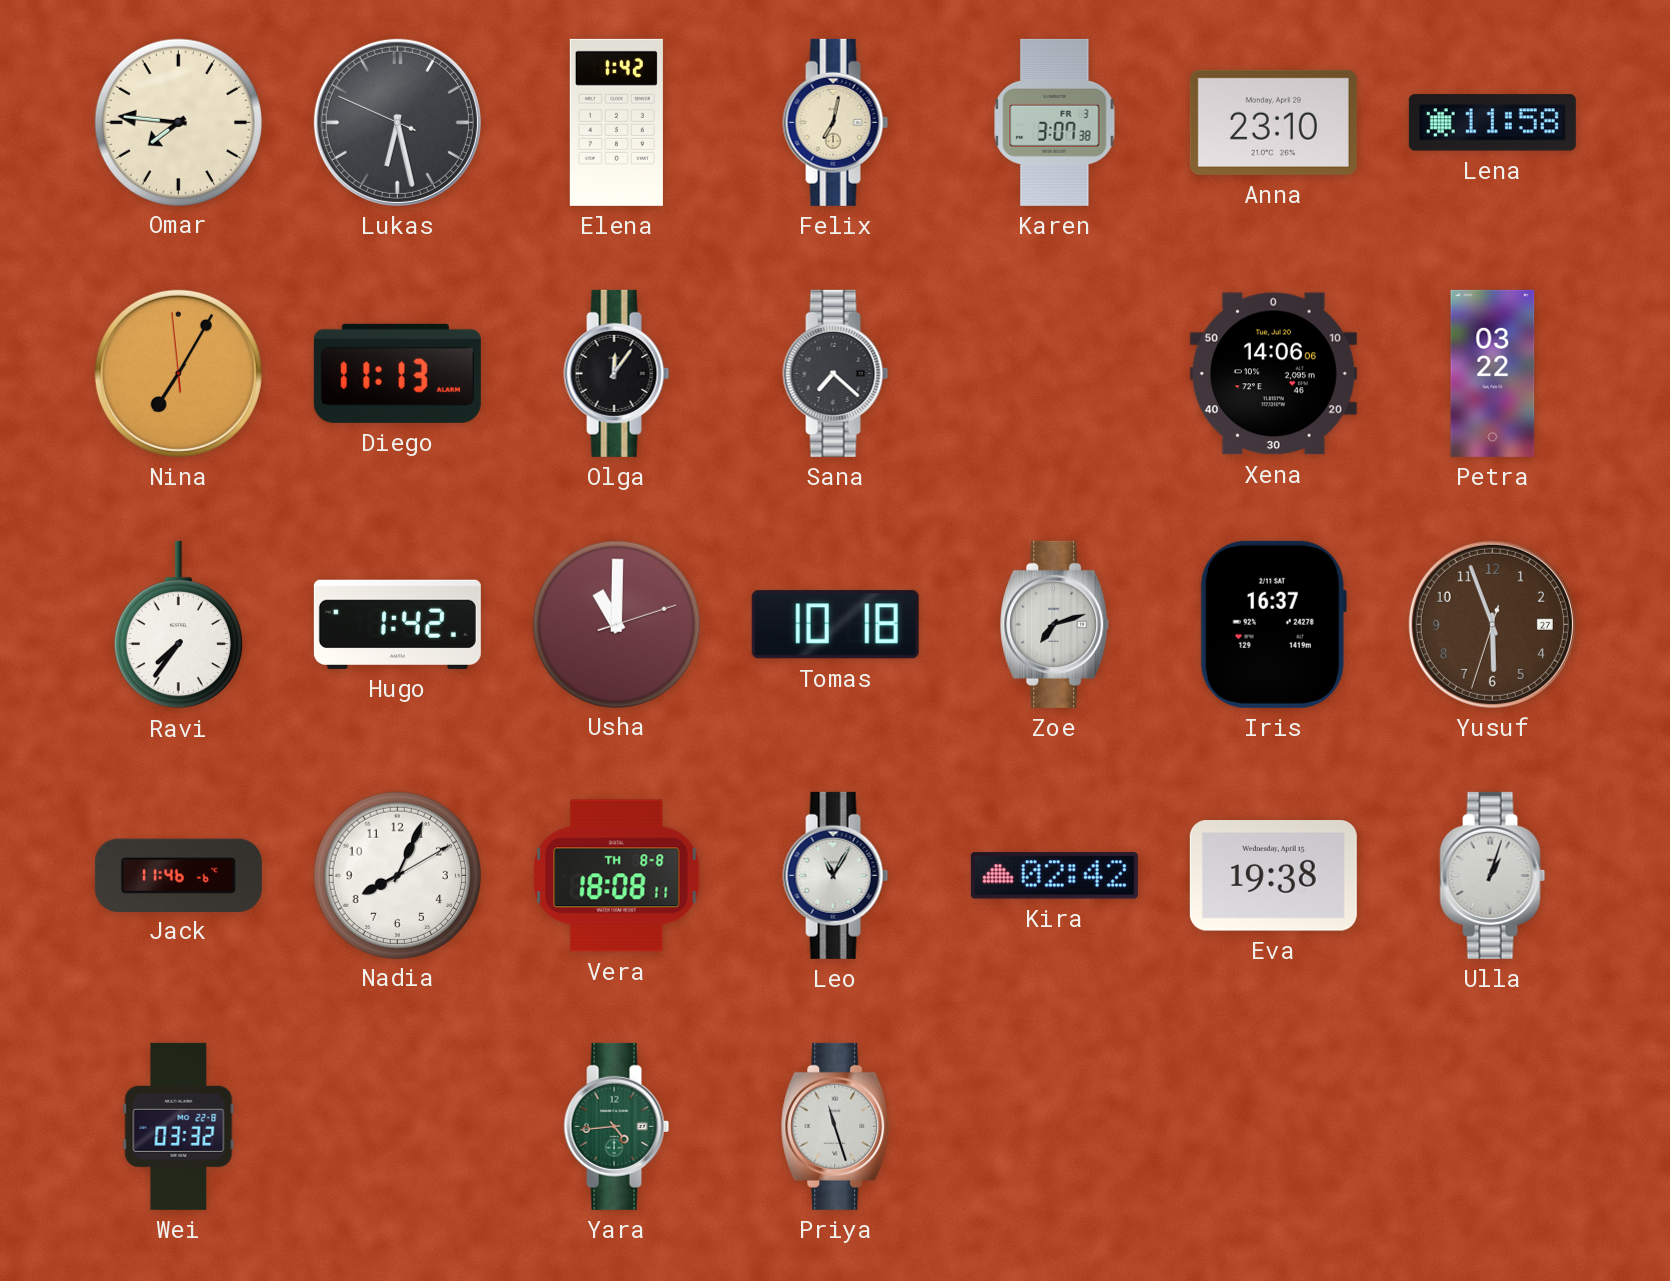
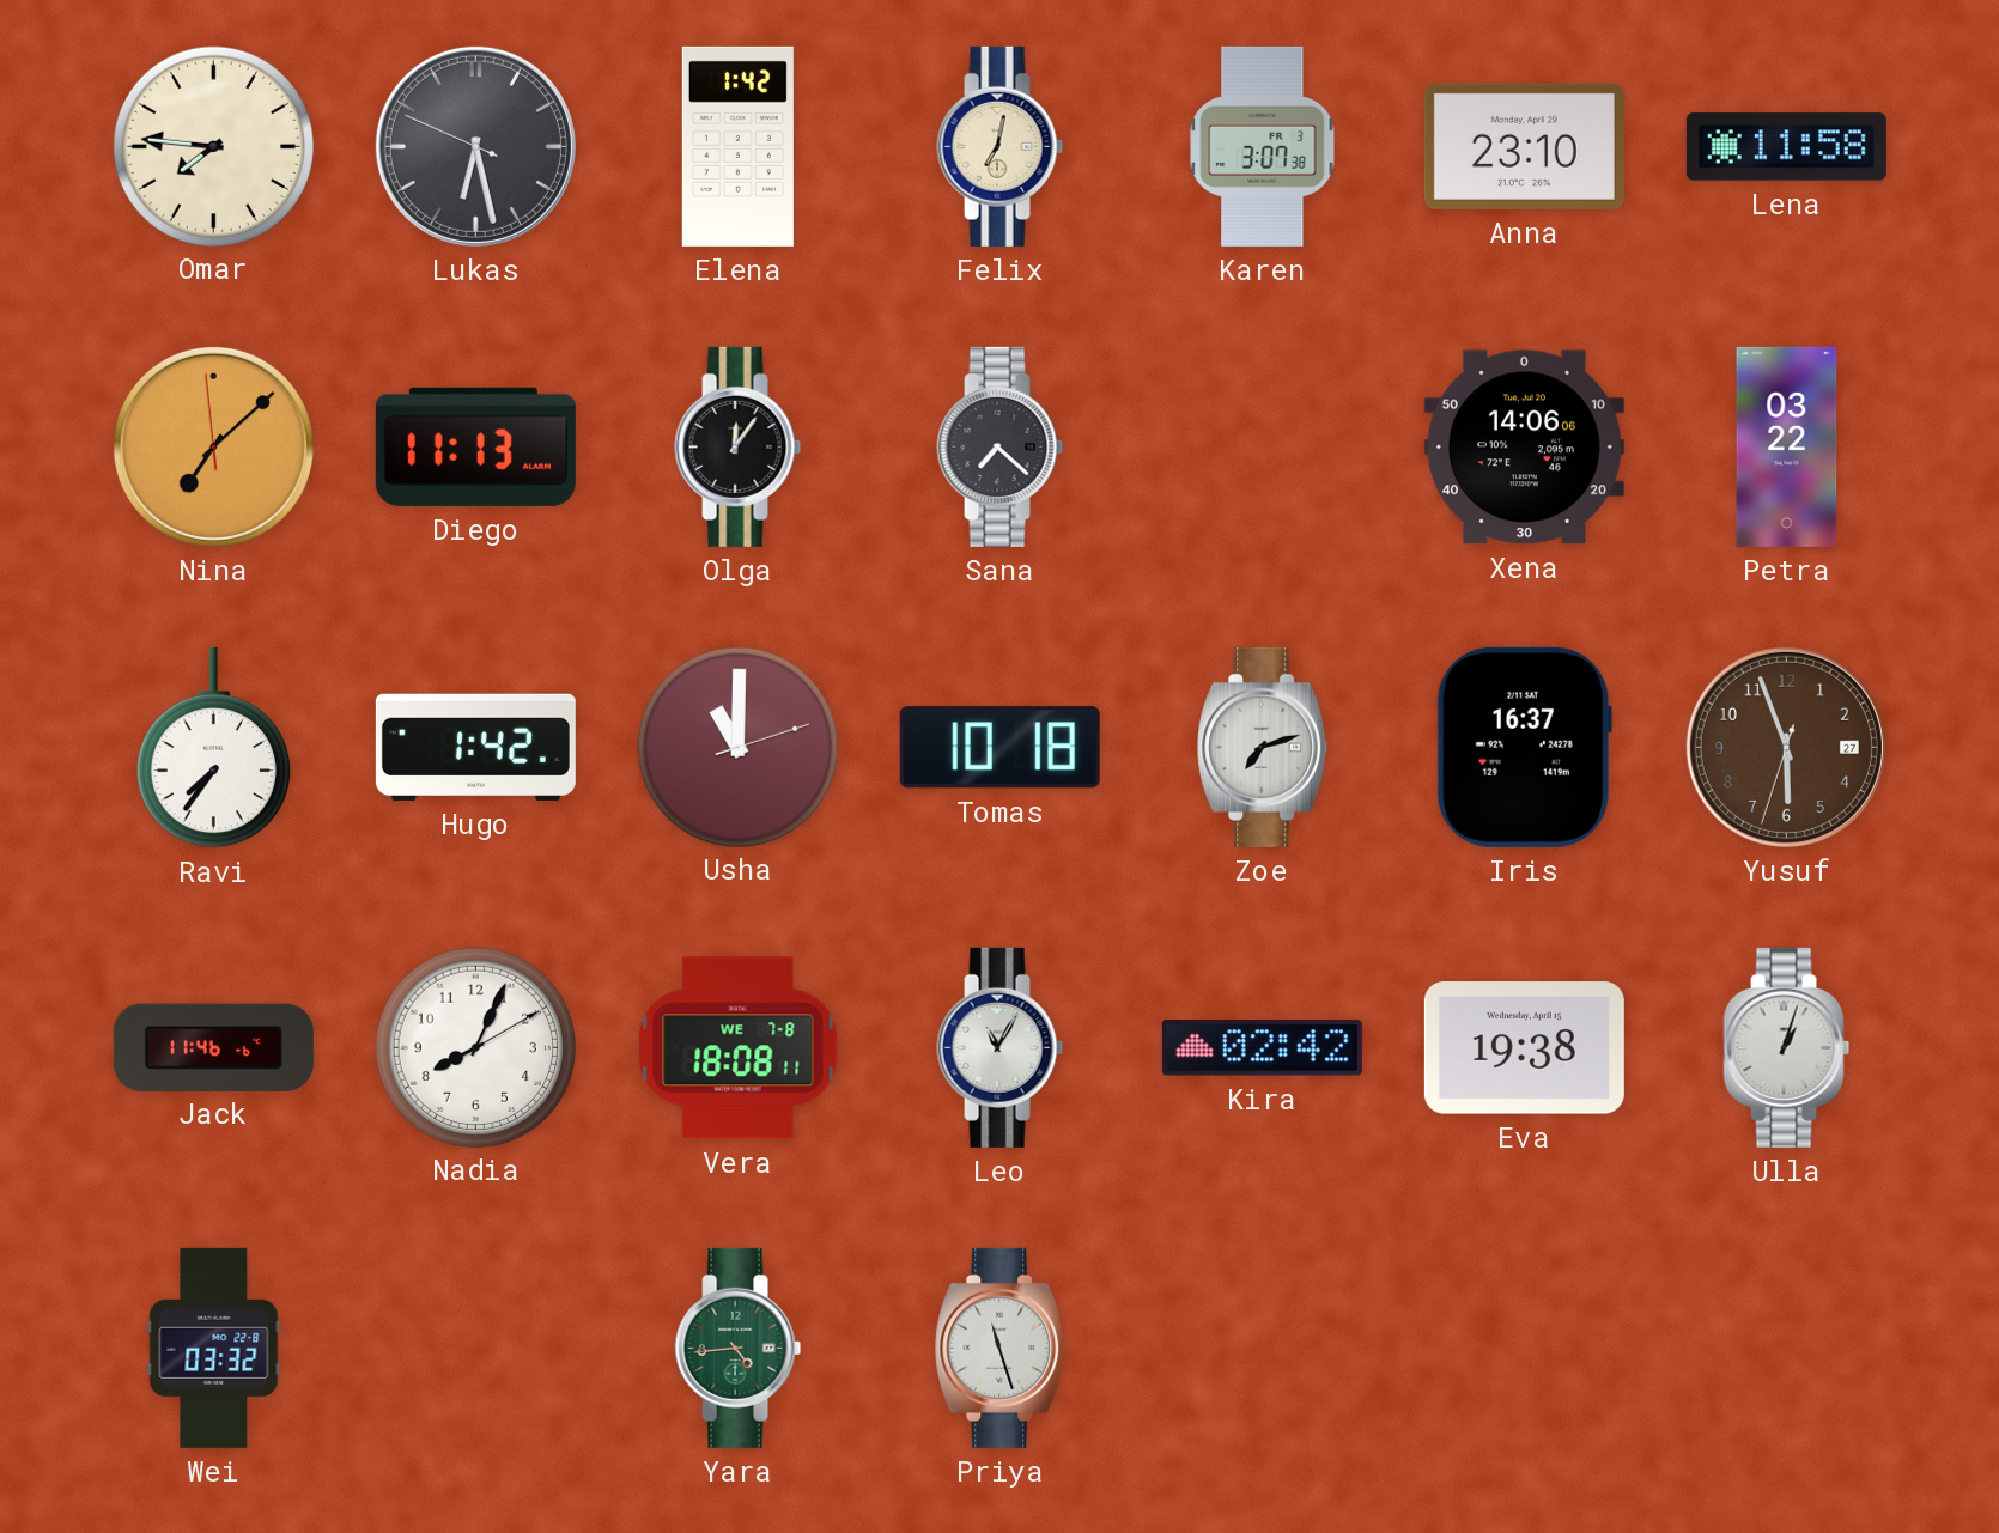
Nina: 7:04 -> 7:07
Vera date: TH 8-8 -> WE 7-8
